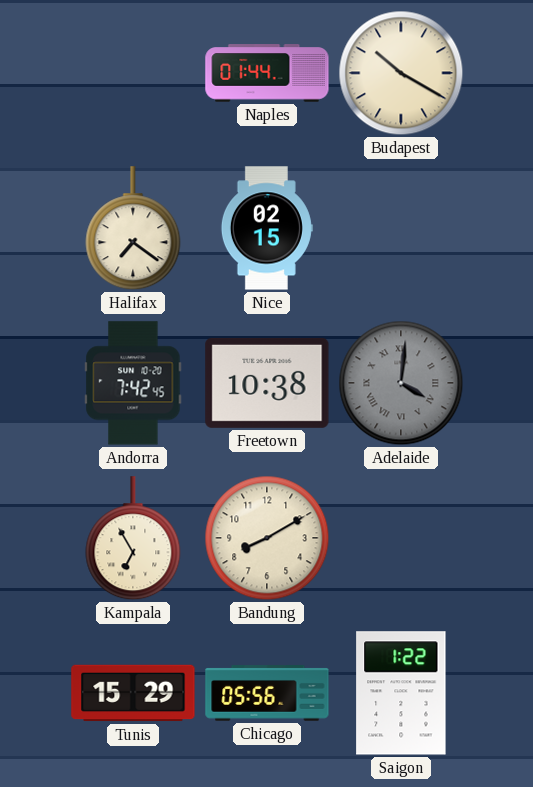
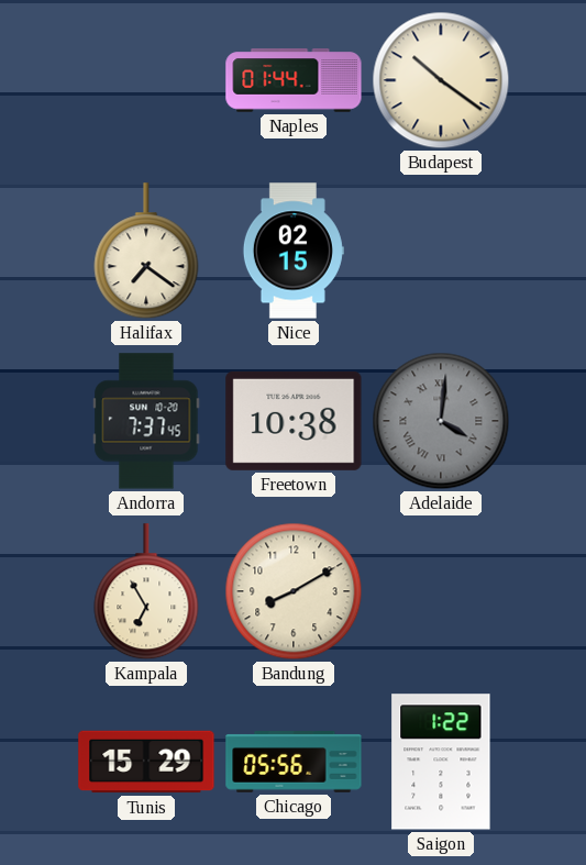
Budapest: 10:20 -> 10:21
Andorra: 7:42 -> 7:37
